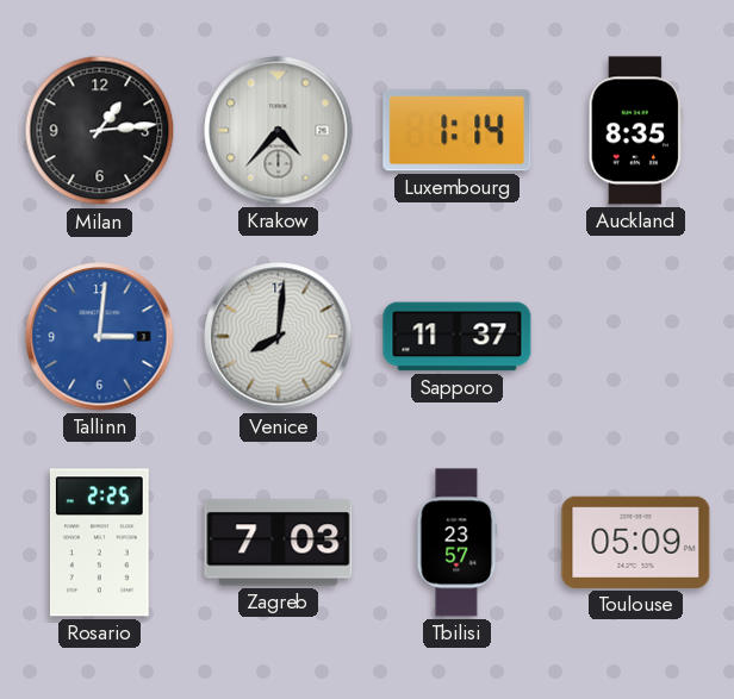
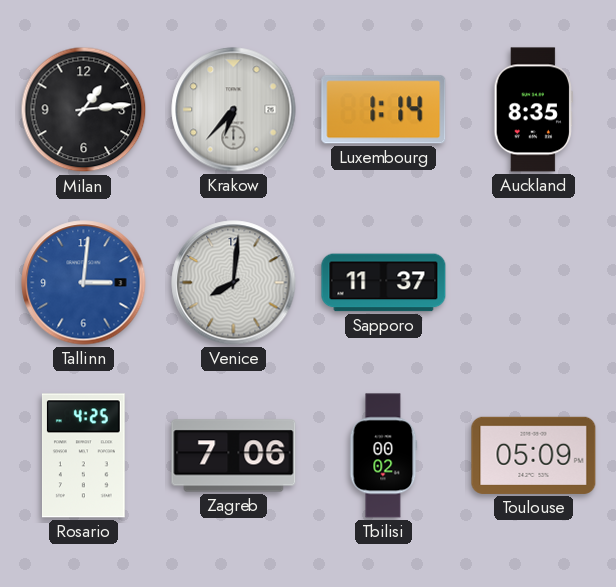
Krakow: 4:37 -> 6:37
Rosario: 2:25 -> 4:25
Zagreb: 7:03 -> 7:06
Tbilisi: 23:57 -> 00:02
